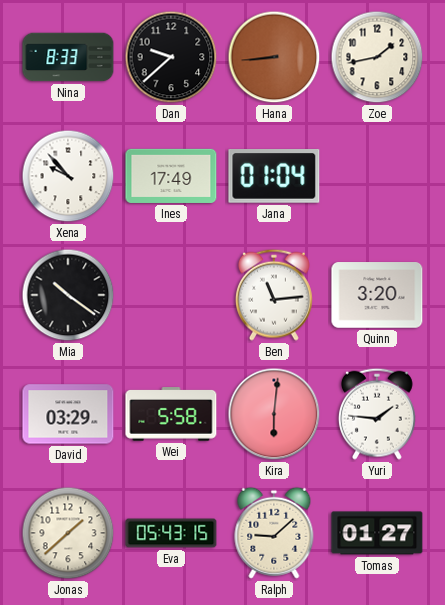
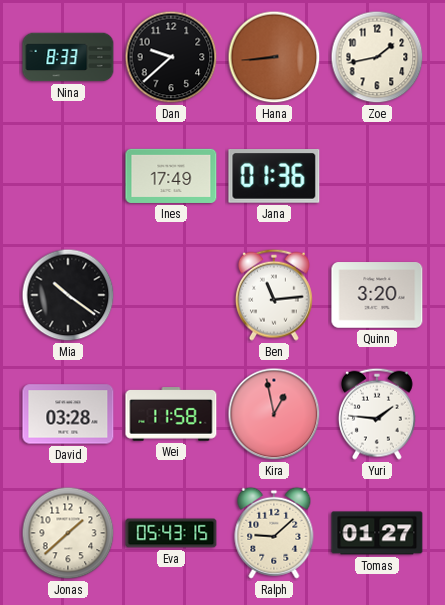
Xena: 9:53 -> none
Jana: 01:04 -> 01:36
David: 03:29 -> 03:28
Wei: 5:58 -> 11:58
Kira: 6:01 -> 12:58
